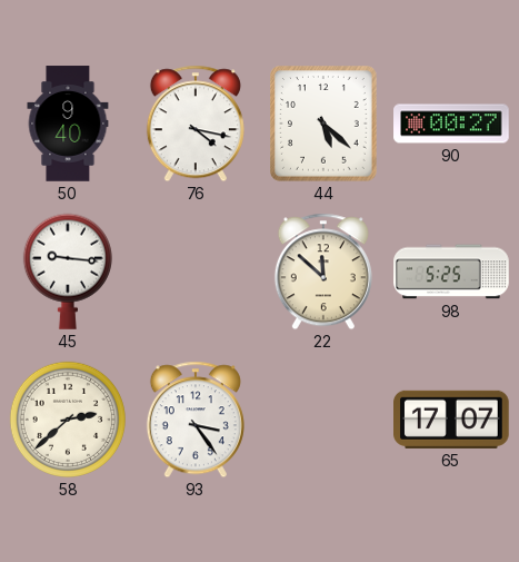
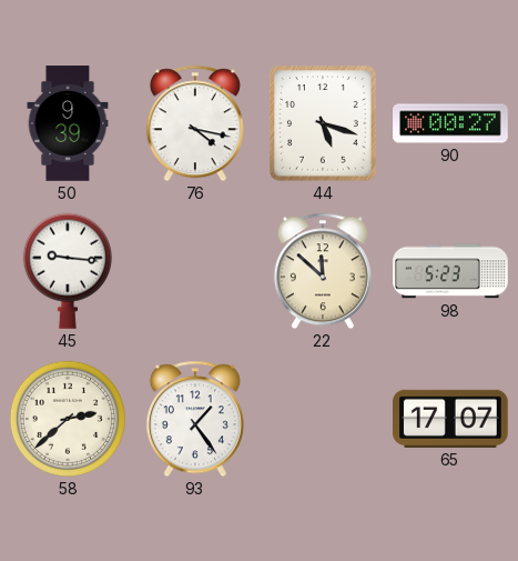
50: 9:40 -> 9:39
44: 5:22 -> 5:18
98: 5:25 -> 5:23
93: 3:24 -> 1:24
